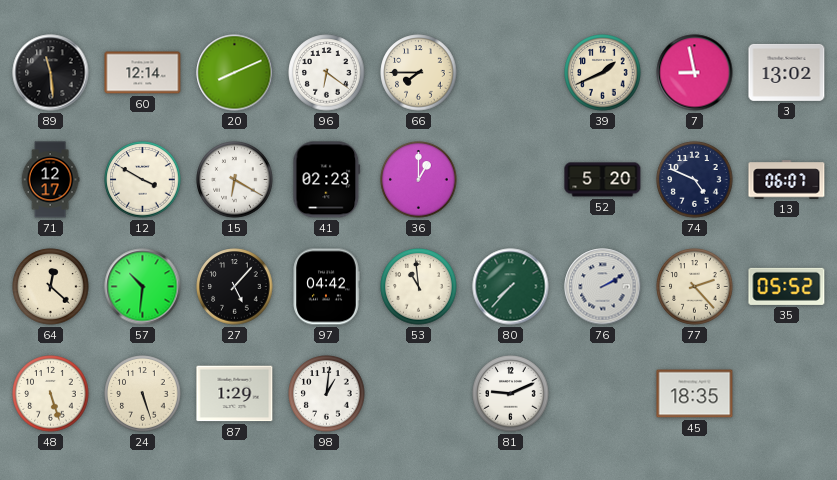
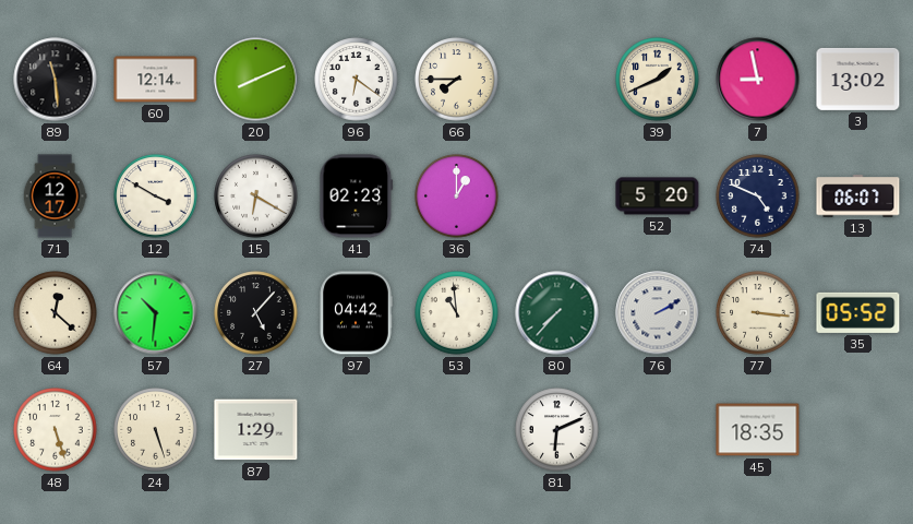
77: 2:23 -> 3:16
98: 1:01 -> none
81: 9:11 -> 6:11
